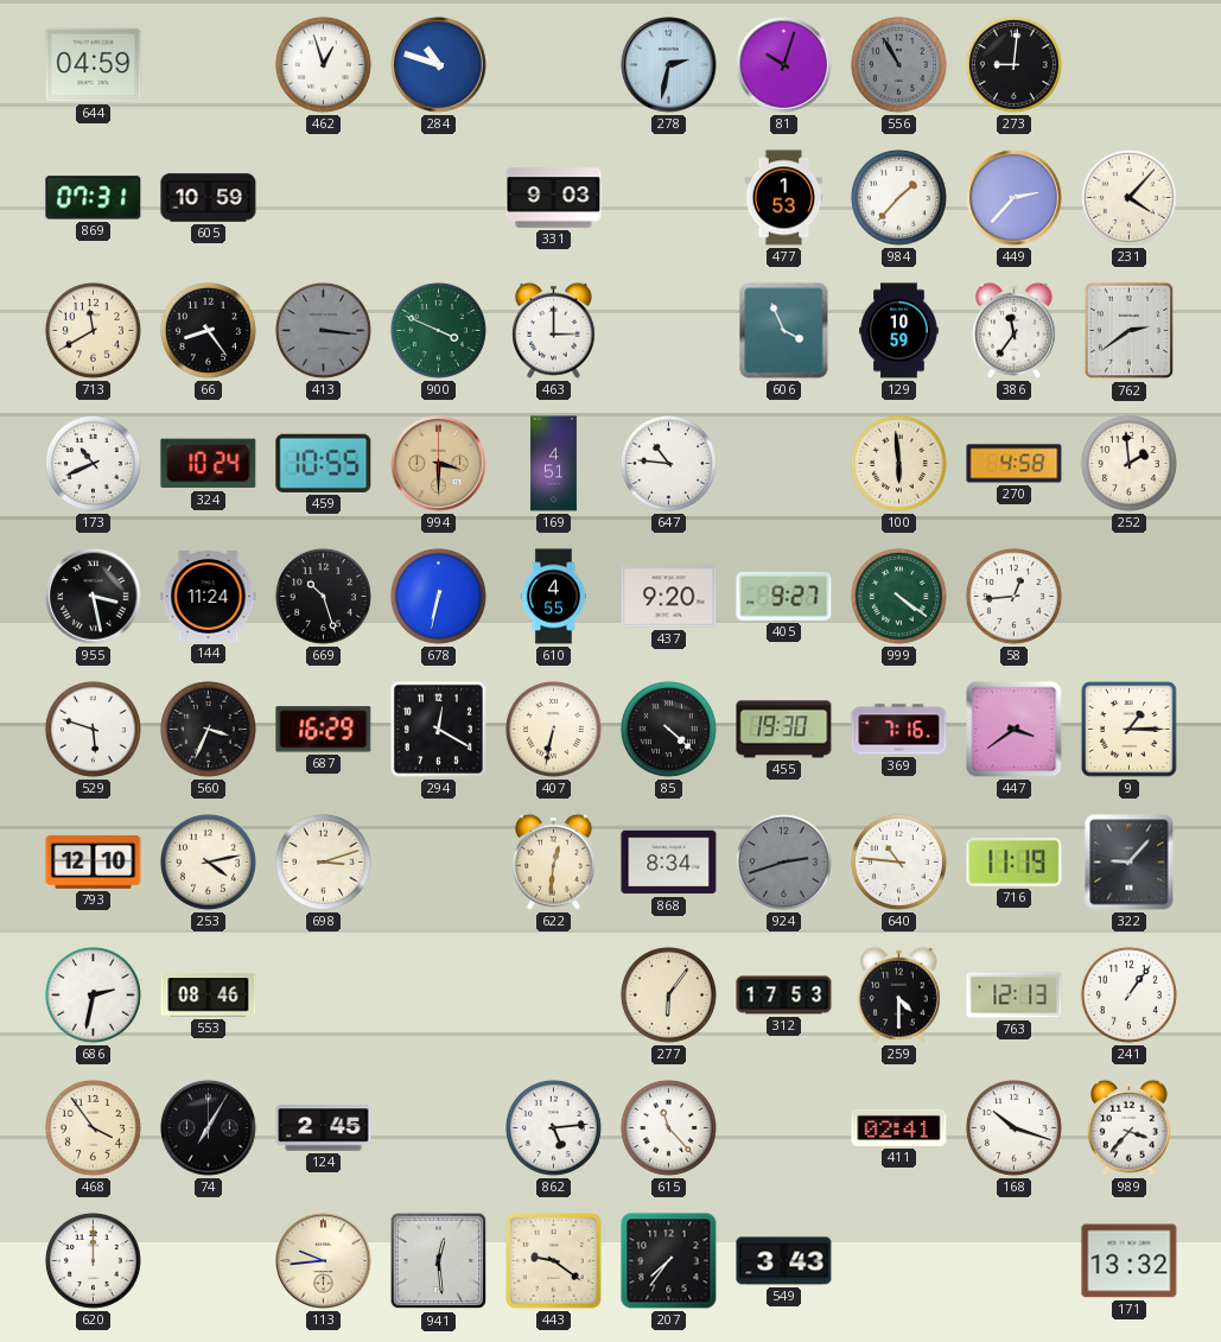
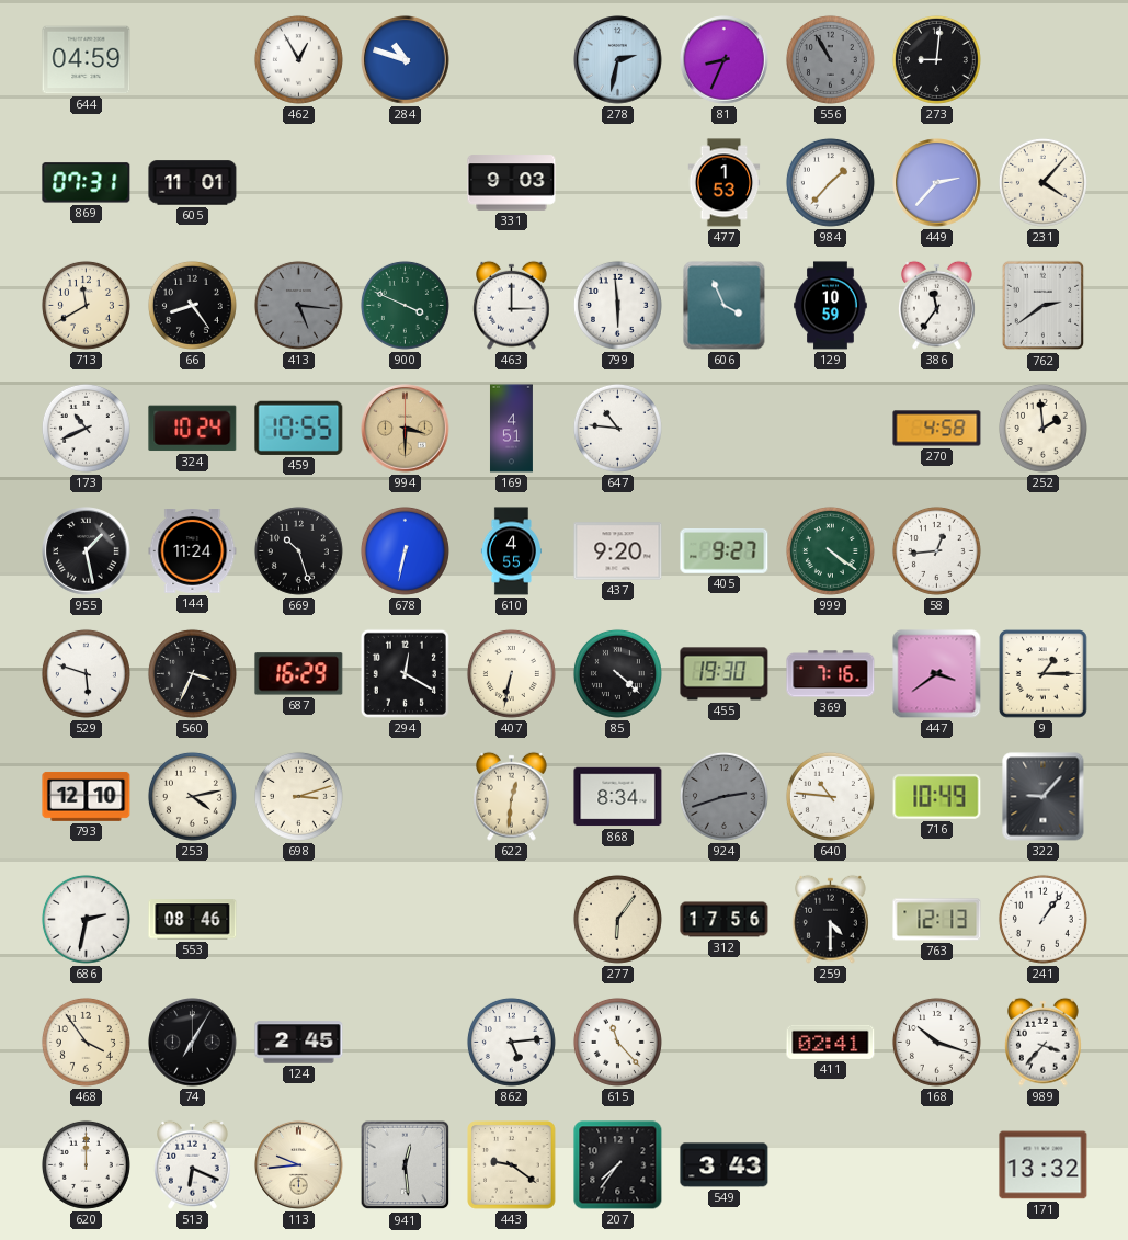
462: 12:57 -> 12:55
81: 10:03 -> 8:34
605: 10:59 -> 11:01
413: 3:16 -> 5:16
799: none -> 5:59
100: 5:59 -> none
955: 3:28 -> 1:28
716: 11:19 -> 10:49
312: 17:53 -> 17:56
513: none -> 6:19
